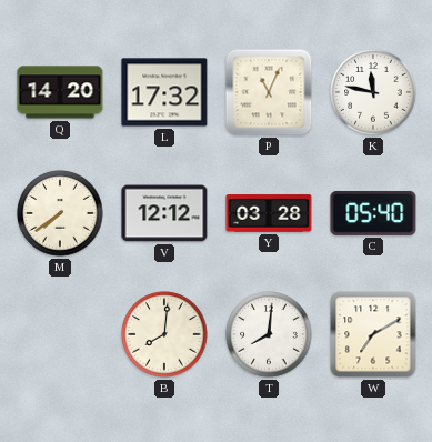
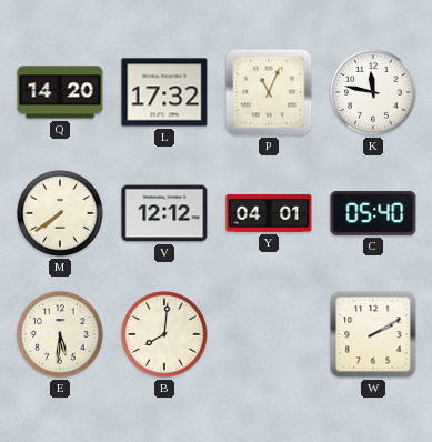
Y: 03:28 -> 04:01
E: none -> 5:31
T: 8:01 -> none
W: 7:10 -> 2:10
